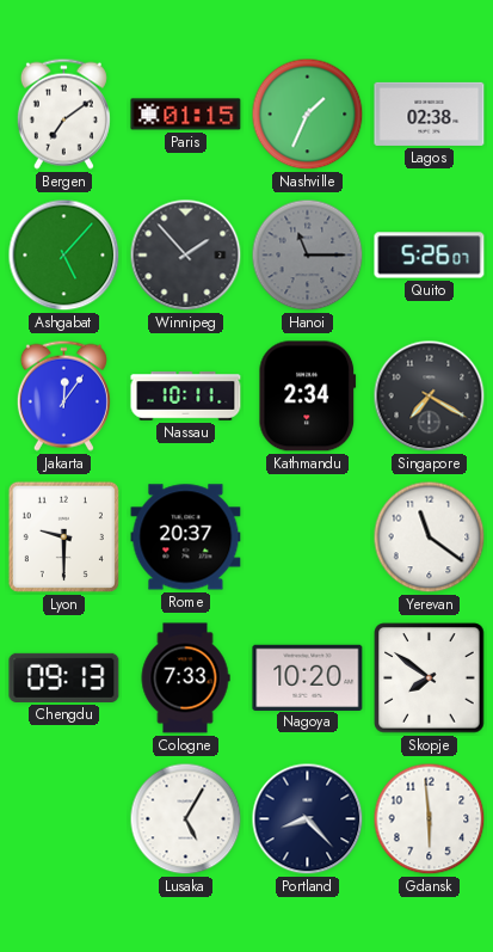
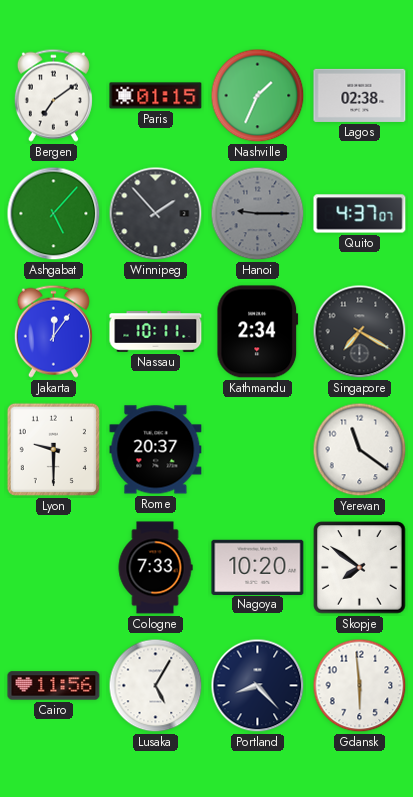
Hanoi: 11:15 -> 9:15
Quito: 5:26 -> 4:37
Chengdu: 09:13 -> none
Cairo: none -> 11:56
